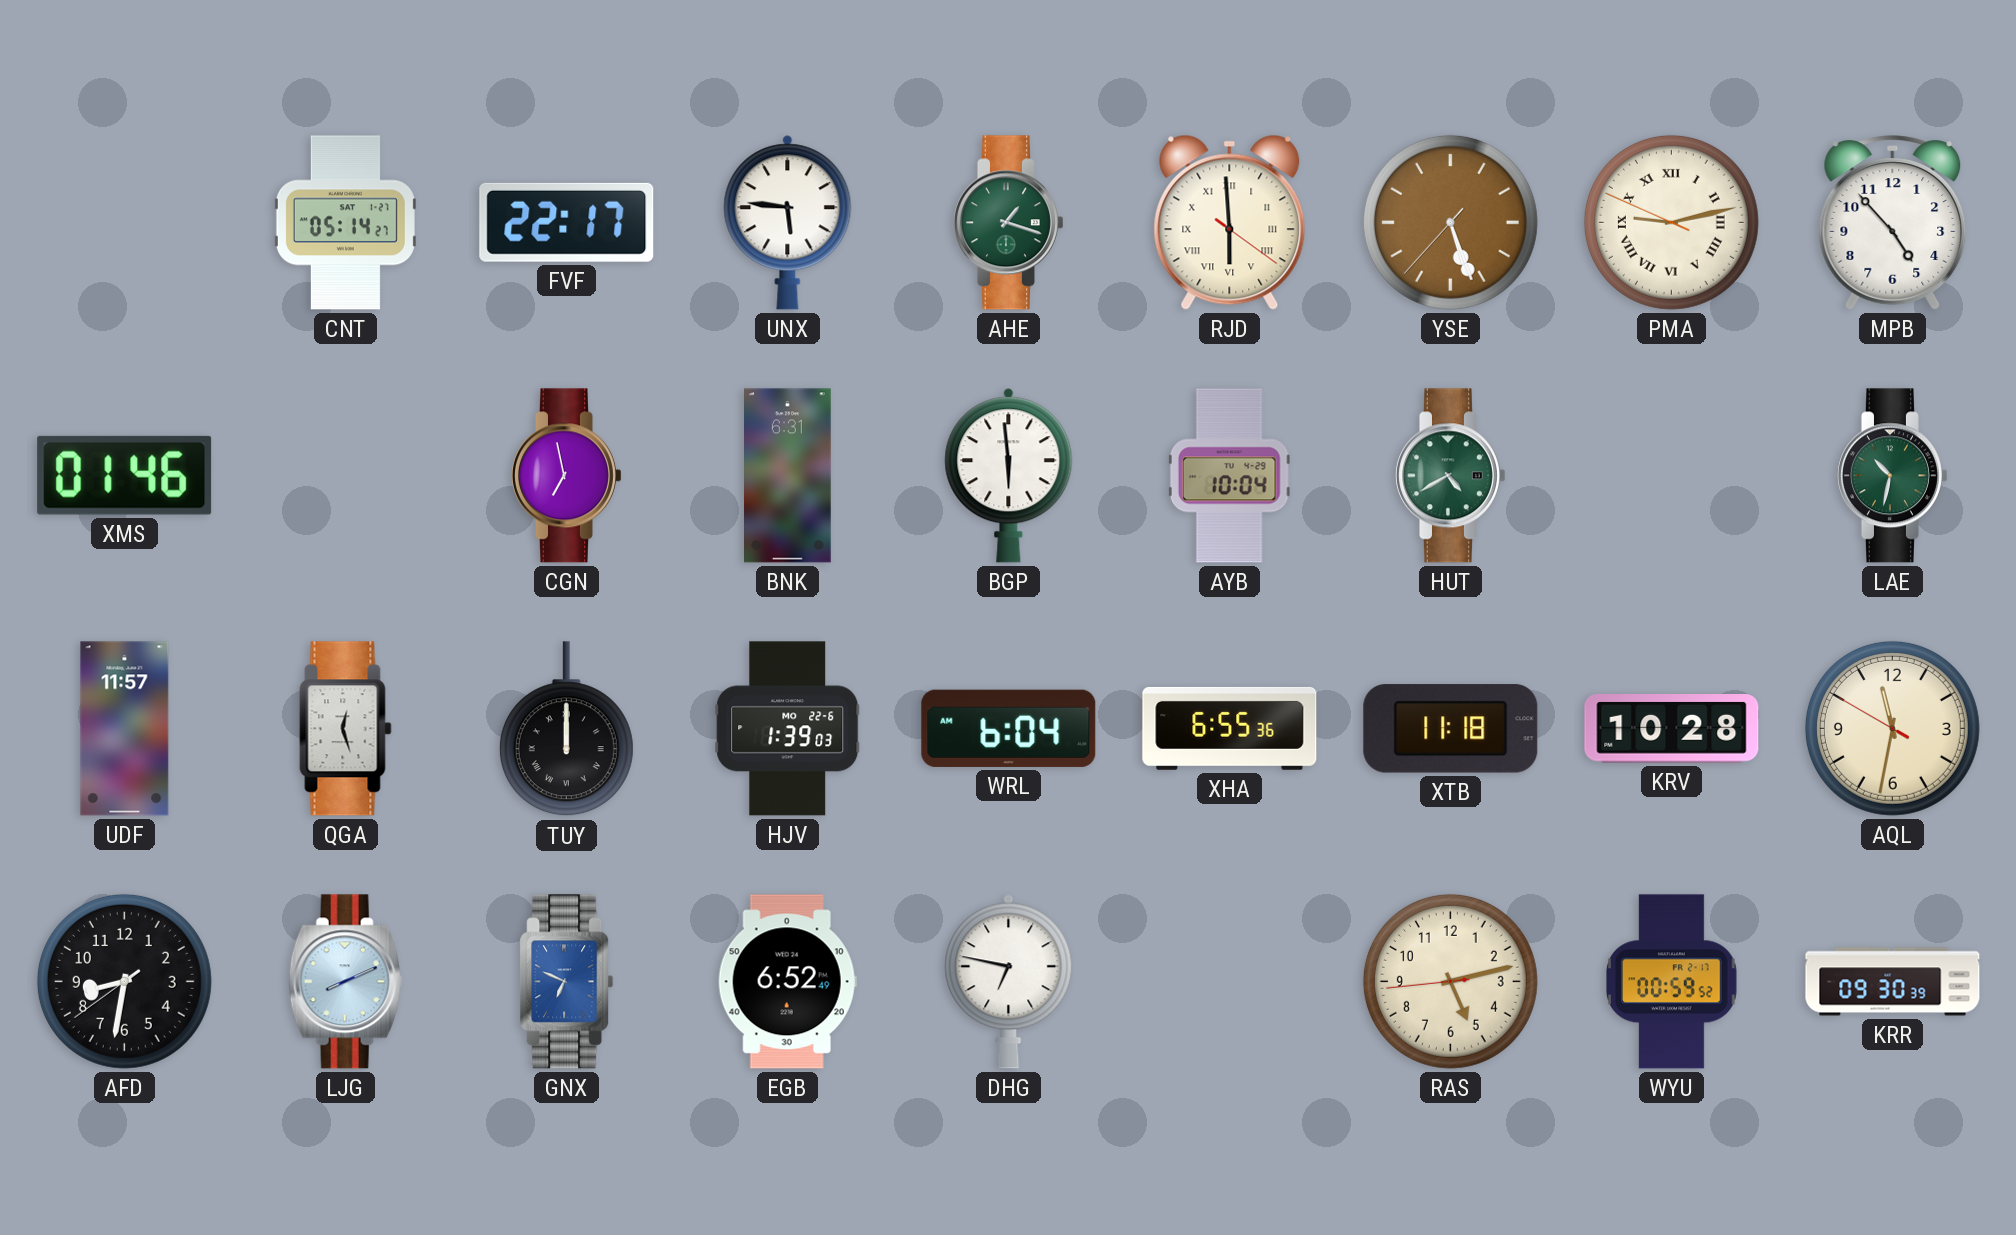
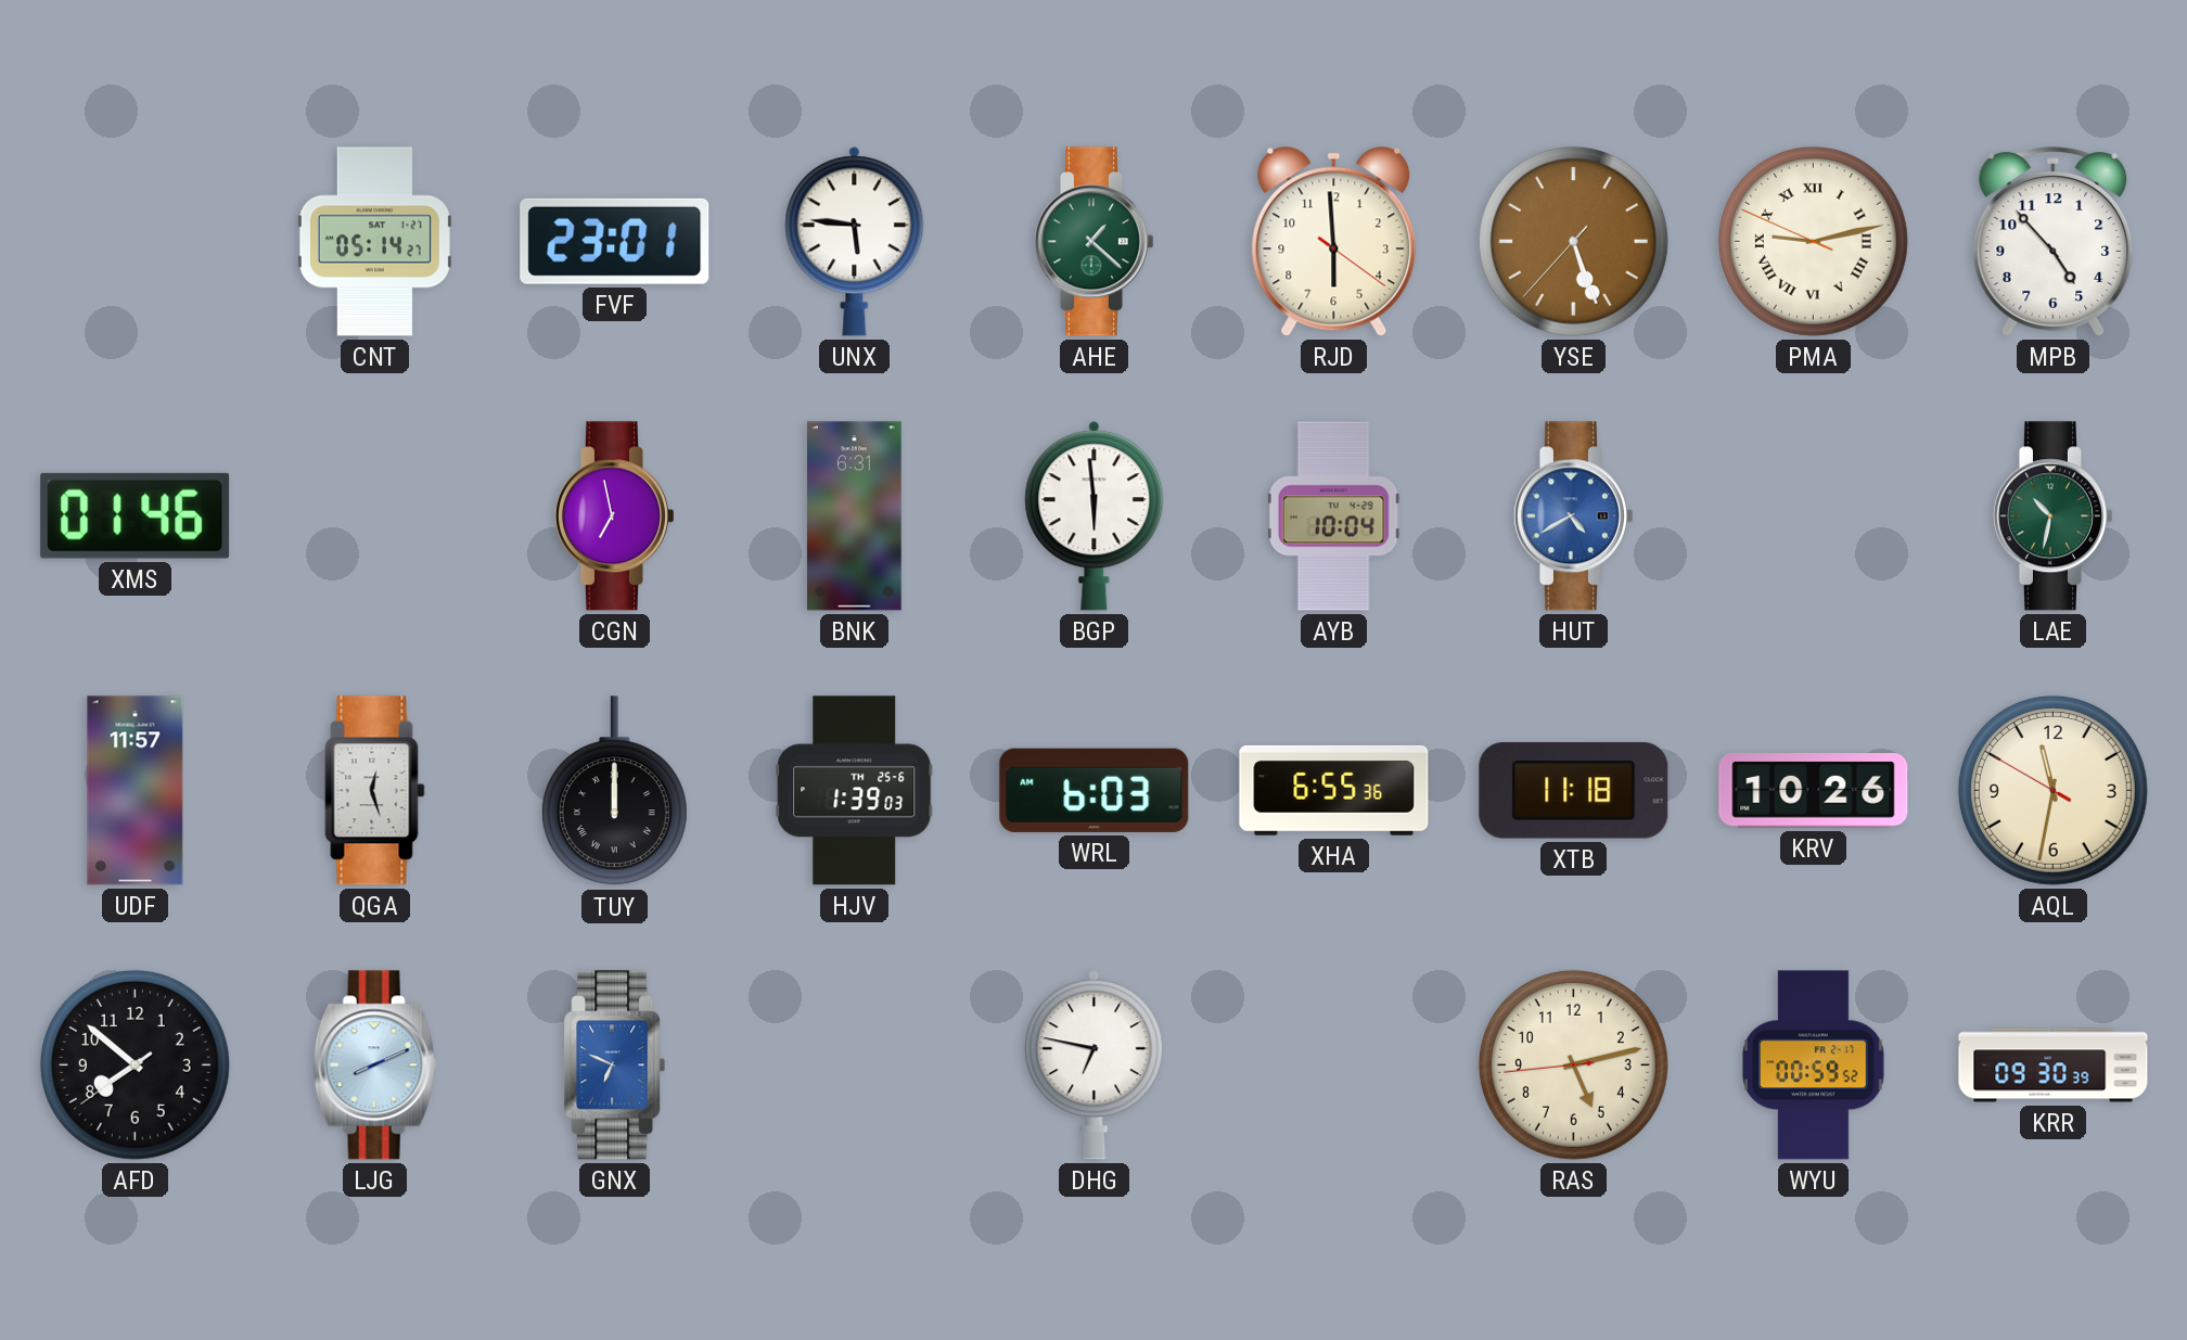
FVF: 22:17 -> 23:01
AHE: 1:18 -> 1:22
RJD numerals: Roman -> Arabic
HUT dial: green -> blue
HJV date: MO 22-6 -> TH 25-6
WRL: 6:04 -> 6:03
KRV: 10:28 -> 10:26
AFD: 8:31 -> 7:51
EGB: 6:52 -> none
